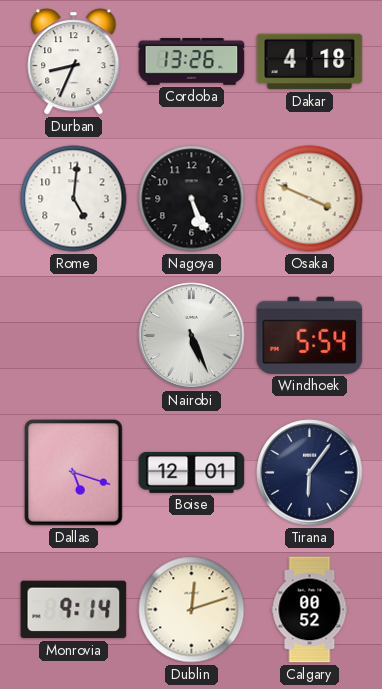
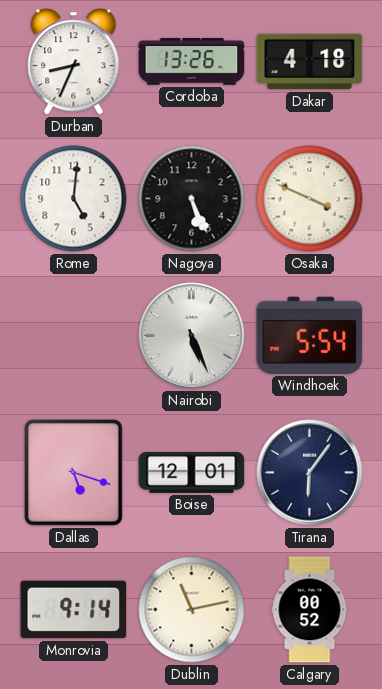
Dublin: 12:12 -> 11:13
